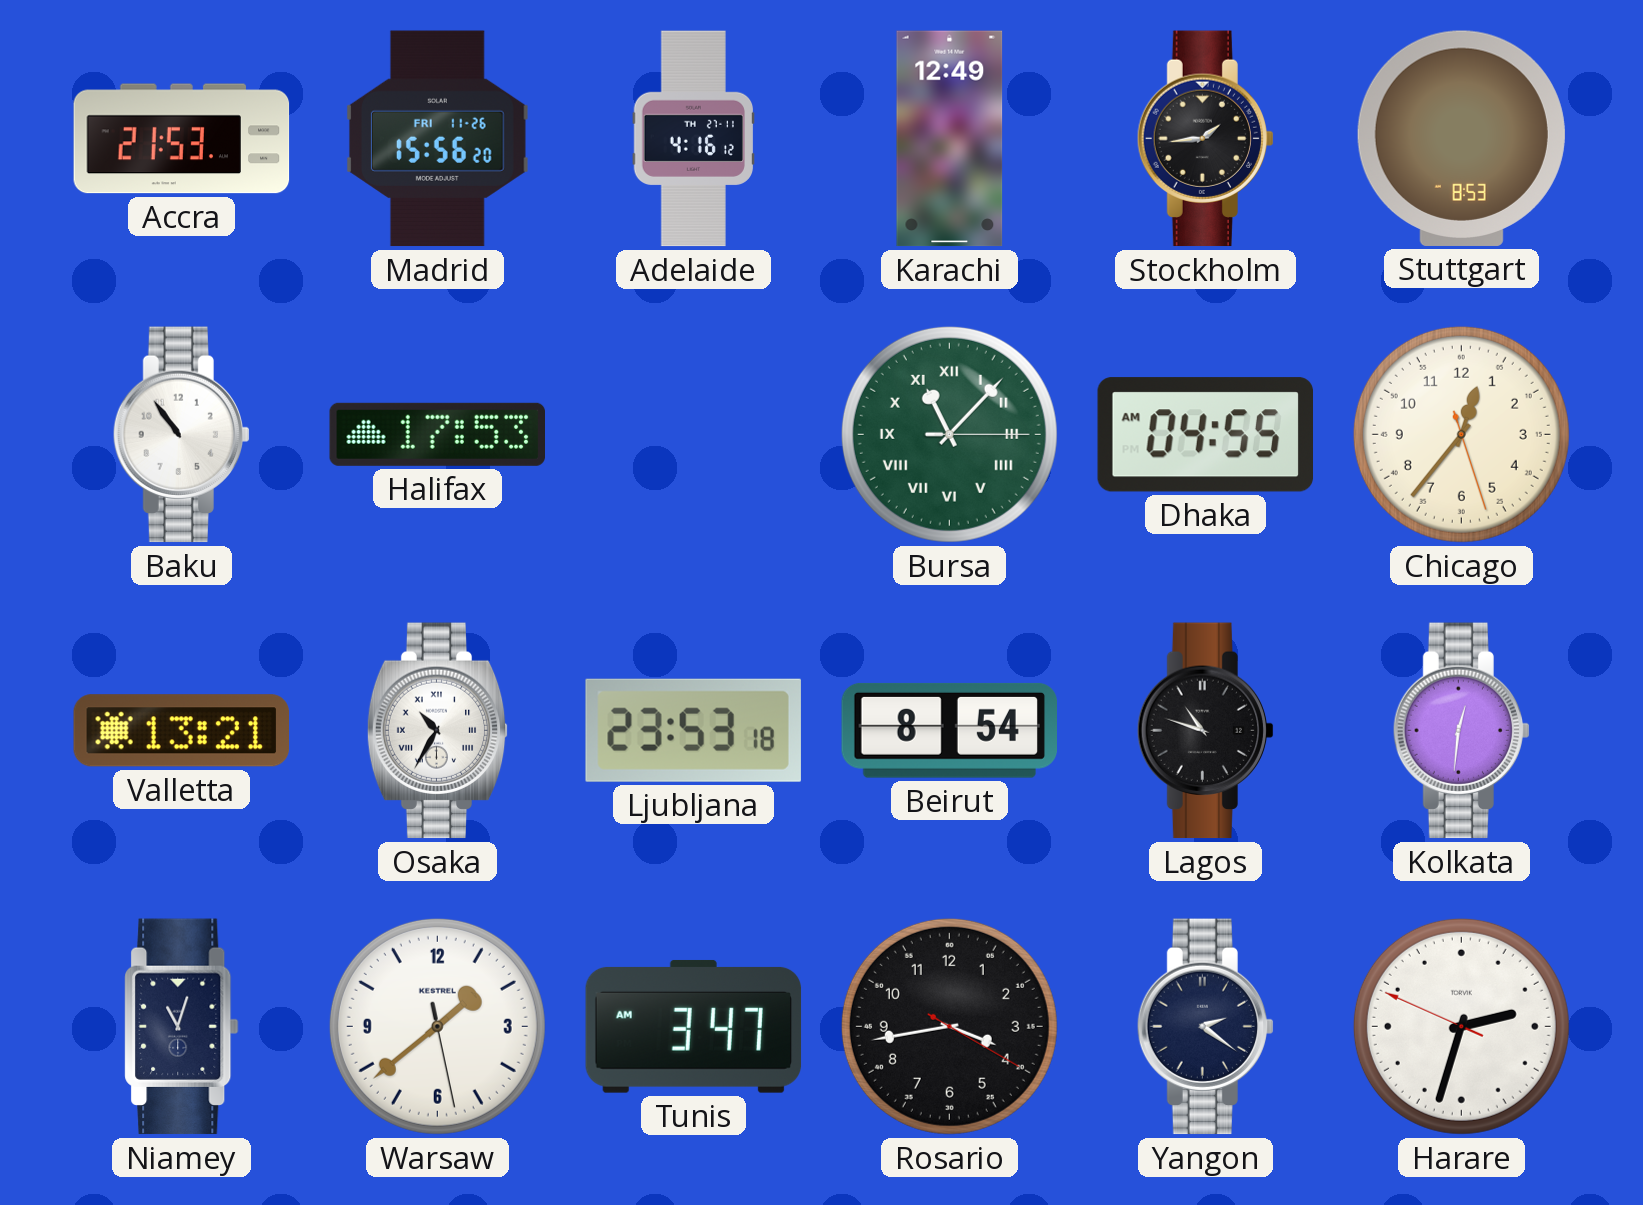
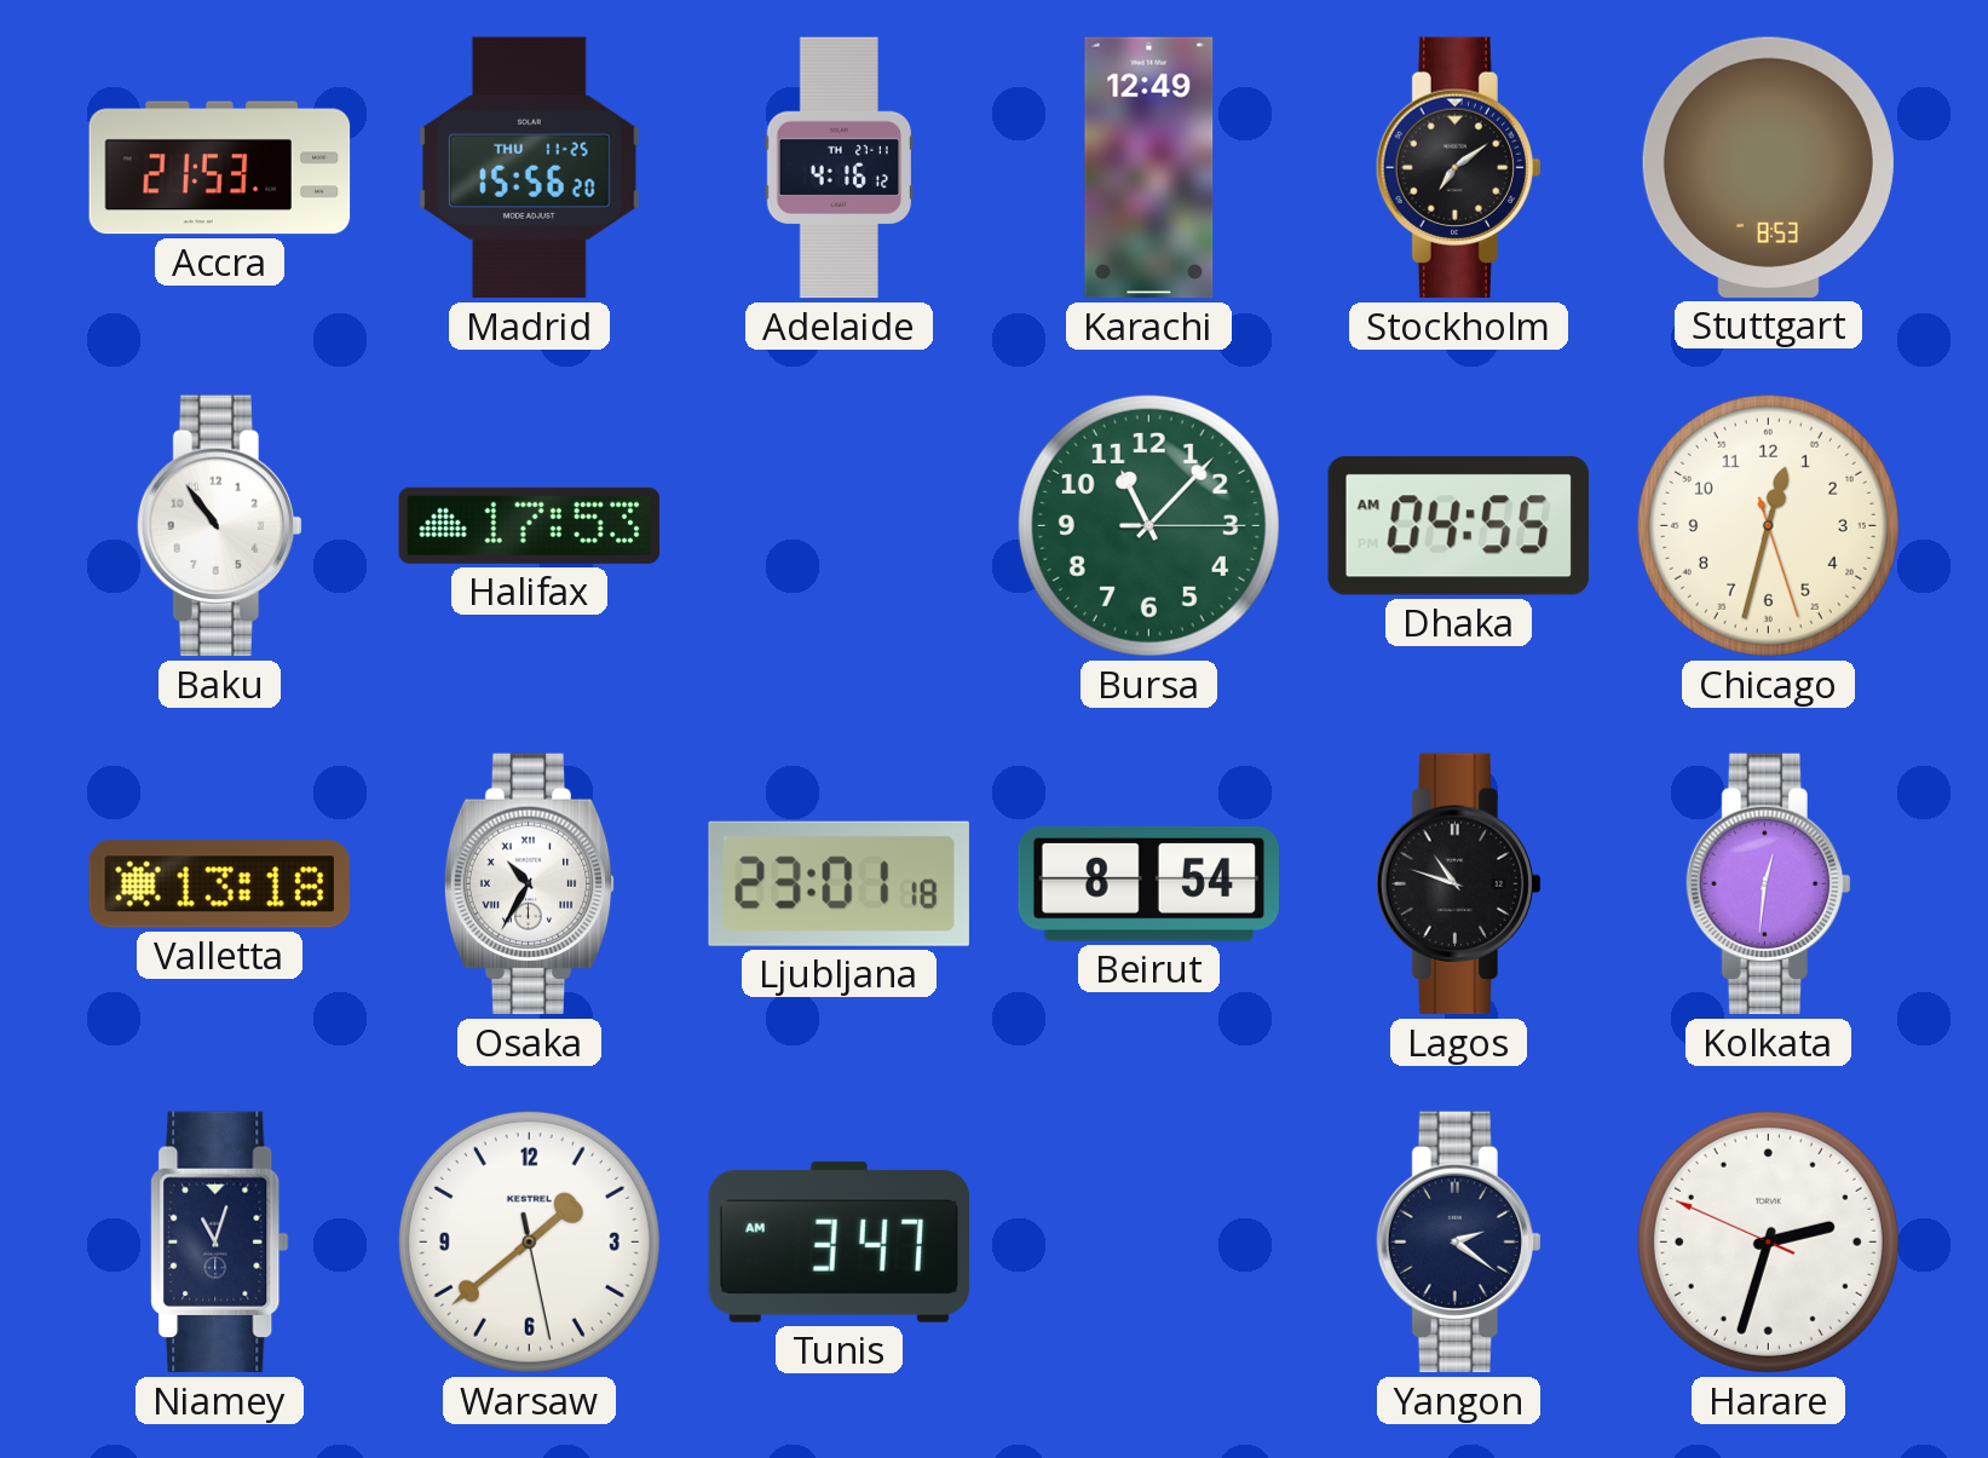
Madrid date: FRI 11-26 -> THU 11-25
Stockholm: 1:44 -> 7:09
Bursa numerals: Roman -> Arabic
Chicago: 12:36 -> 12:32
Valletta: 13:21 -> 13:18
Ljubljana: 23:53 -> 23:01
Rosario: 3:43 -> none
